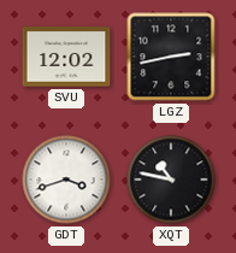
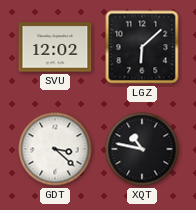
LGZ: 2:43 -> 6:08
GDT: 3:42 -> 3:22
